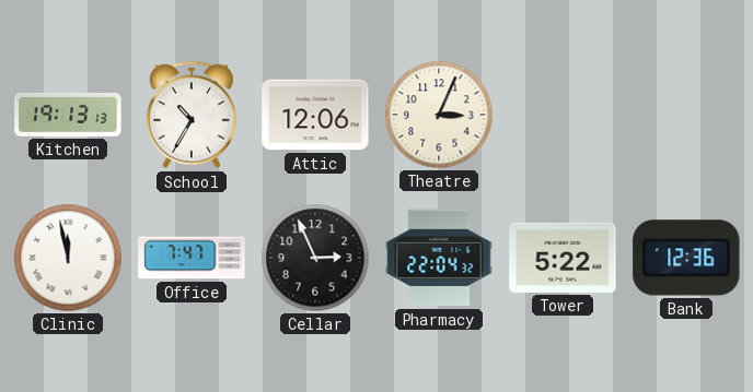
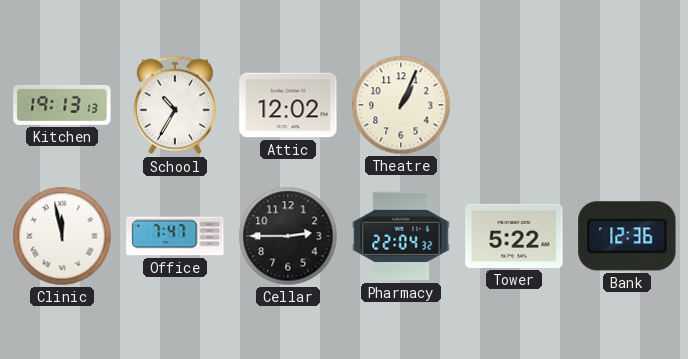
Attic: 12:06 -> 12:02
Theatre: 3:04 -> 1:04
Cellar: 2:56 -> 2:45
